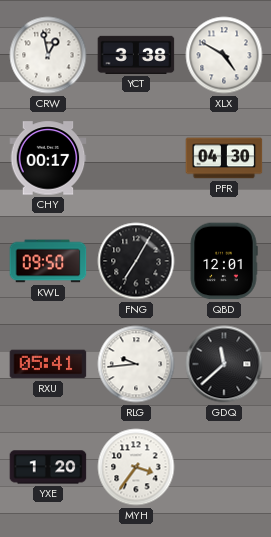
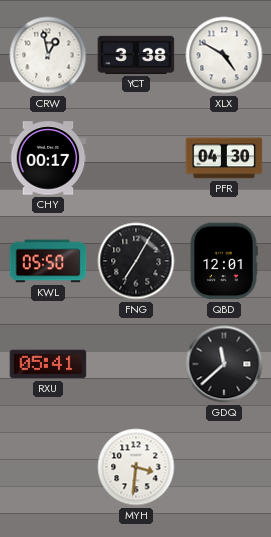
KWL: 09:50 -> 05:50
RLG: 9:44 -> none
YXE: 1:20 -> none
MYH: 3:36 -> 3:31
